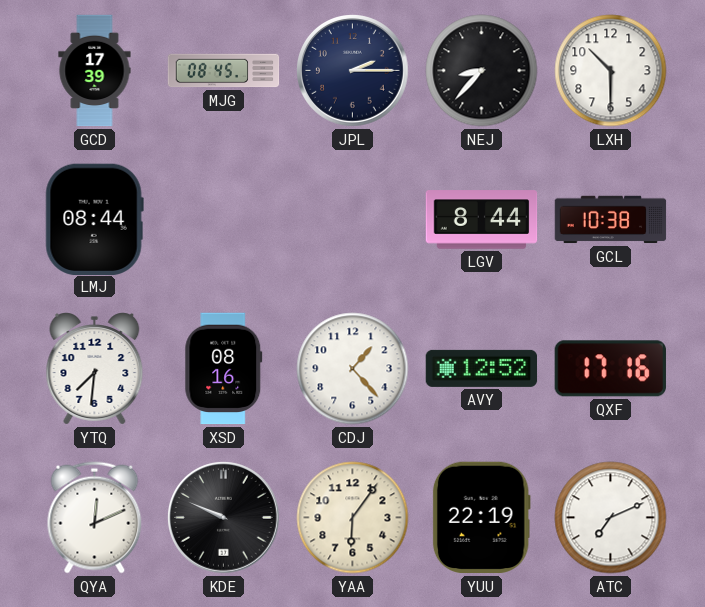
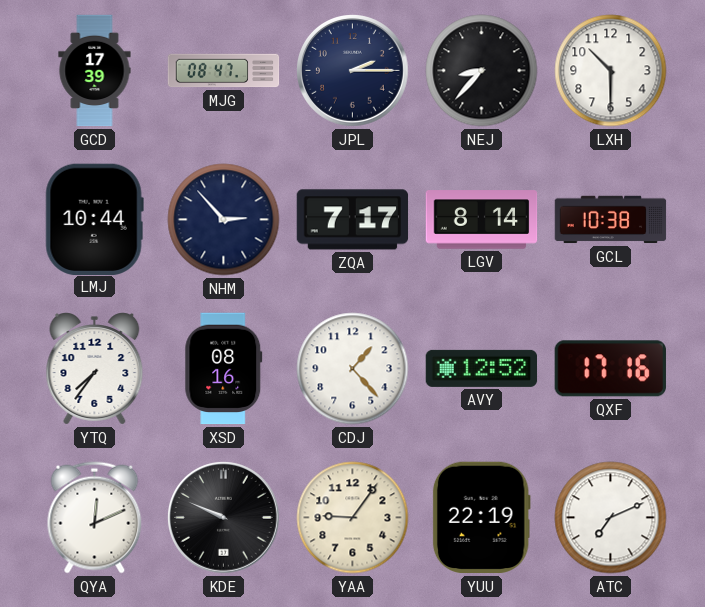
MJG: 08:45 -> 08:47
LMJ: 08:44 -> 10:44
NHM: none -> 2:53
ZQA: none -> 7:17
LGV: 8:44 -> 8:14
YTQ: 7:31 -> 7:36
YAA: 6:06 -> 9:06
